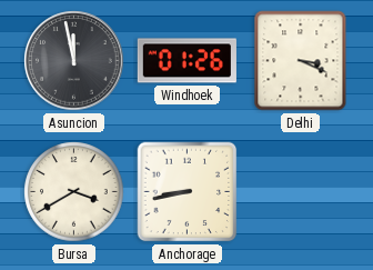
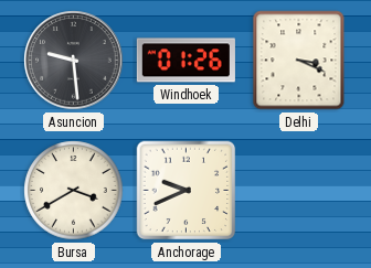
Asuncion: 11:58 -> 9:29
Anchorage: 8:43 -> 9:41
